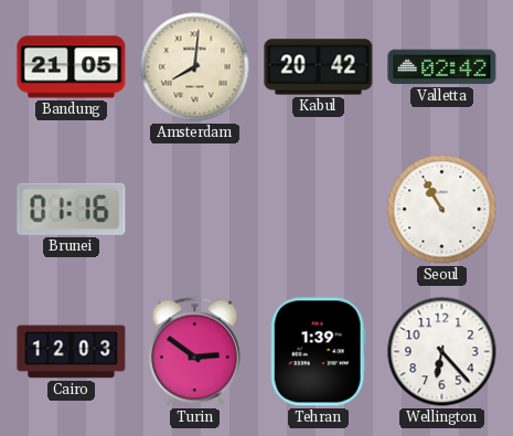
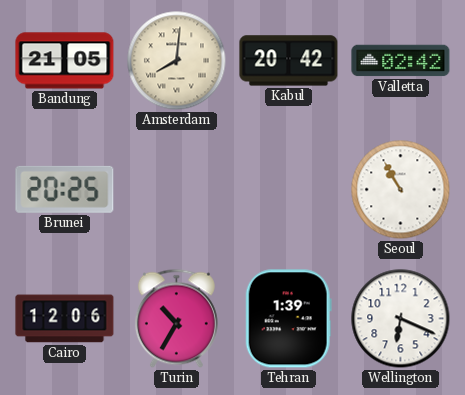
Brunei: 01:16 -> 20:25
Cairo: 12:03 -> 12:06
Turin: 2:51 -> 10:35
Wellington: 6:23 -> 6:19
